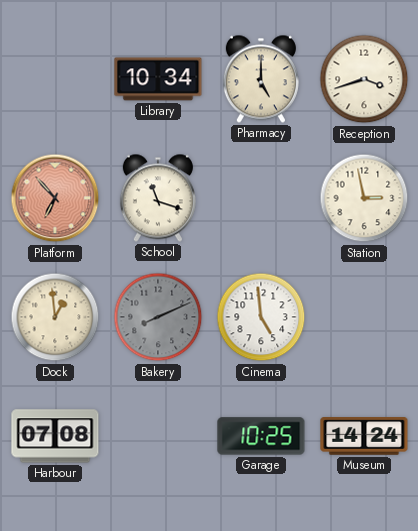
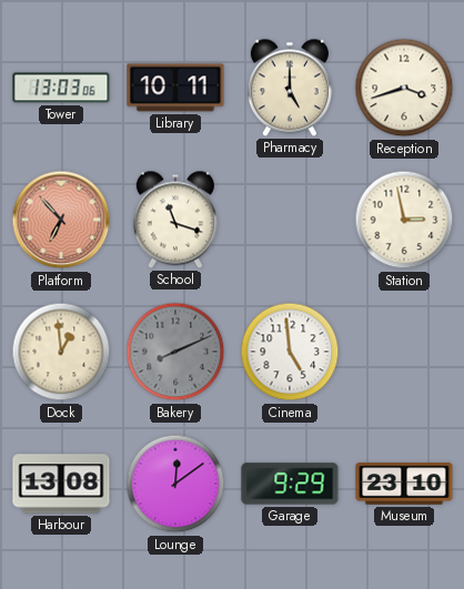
Tower: none -> 13:03
Library: 10:34 -> 10:11
Harbour: 07:08 -> 13:08
Lounge: none -> 12:09
Garage: 10:25 -> 9:29
Museum: 14:24 -> 23:10
